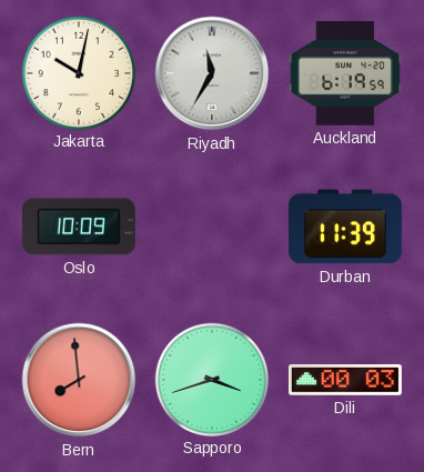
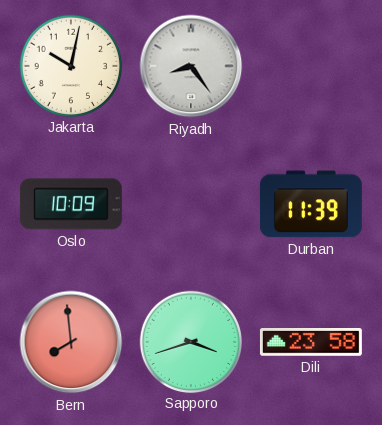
Riyadh: 11:35 -> 8:24
Auckland: 6:19 -> none
Dili: 00:03 -> 23:58
